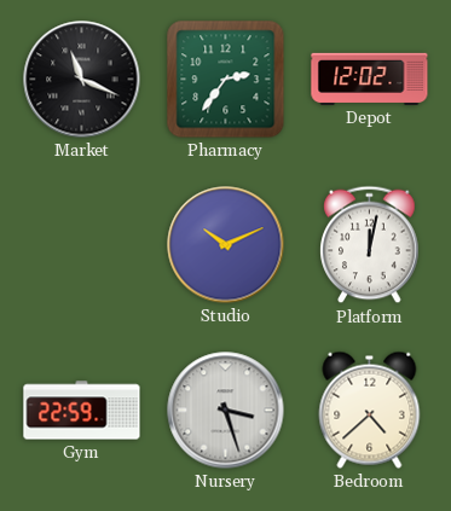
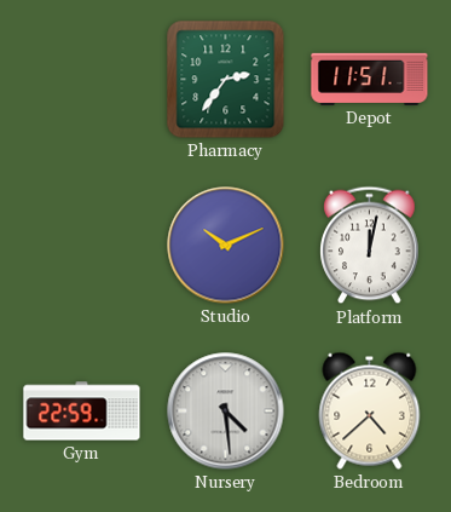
Market: 11:19 -> none
Depot: 12:02 -> 11:51
Nursery: 3:27 -> 4:29
